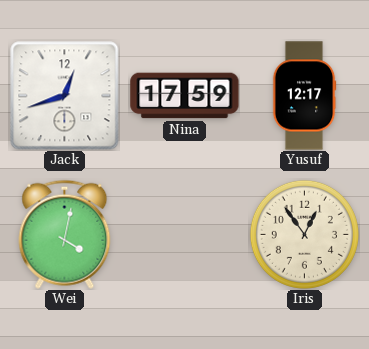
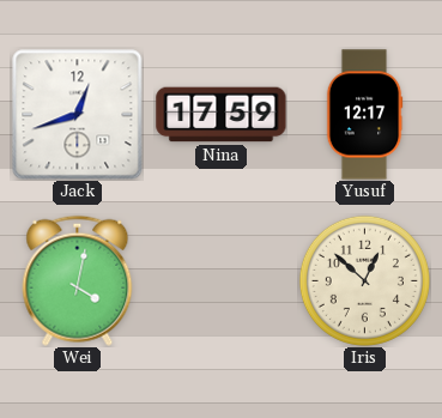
Iris: 12:54 -> 12:52
